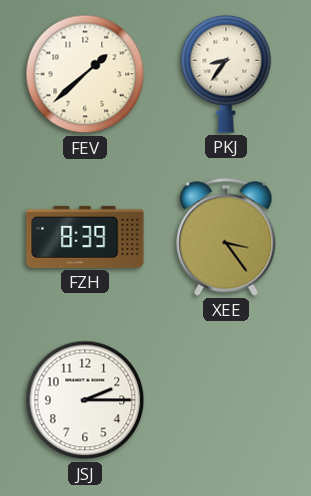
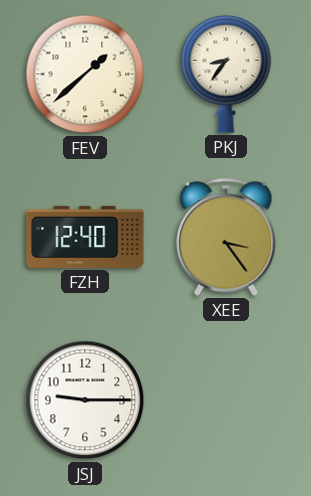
FZH: 8:39 -> 12:40
JSJ: 2:15 -> 9:15
